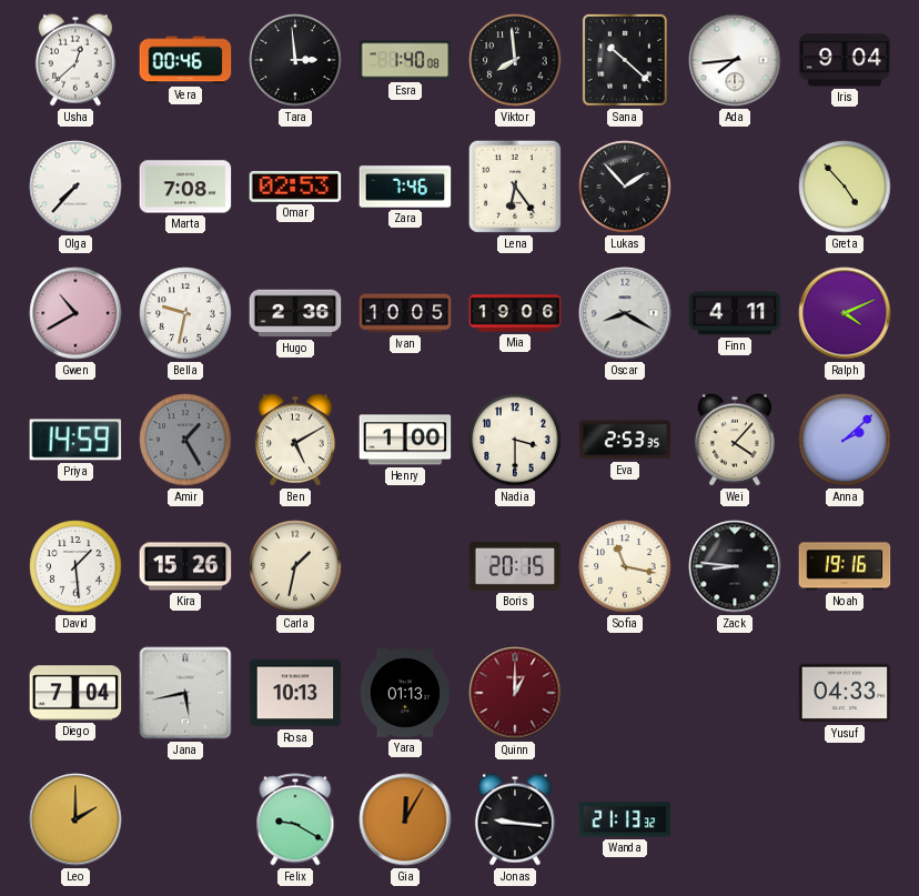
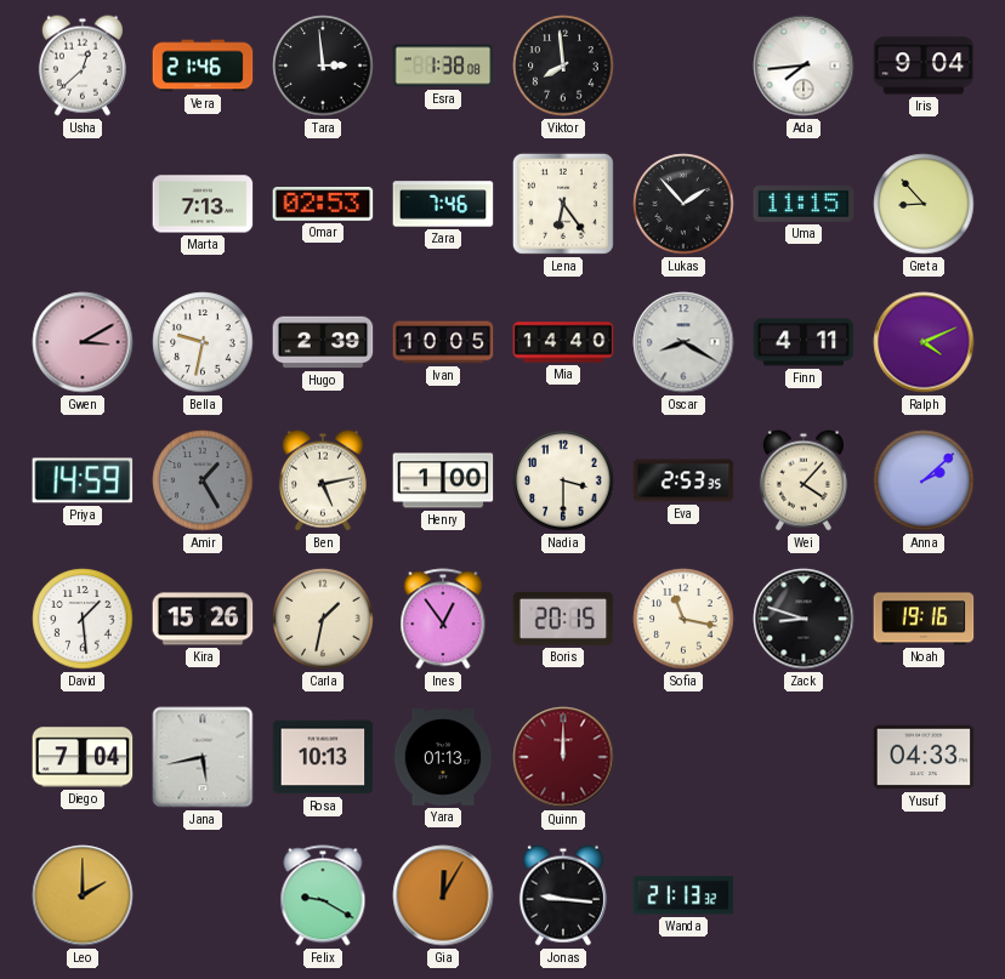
Vera: 00:46 -> 21:46
Esra: 1:40 -> 1:38
Sana: 10:22 -> none
Olga: 7:37 -> none
Marta: 7:08 -> 7:13
Uma: none -> 11:15
Greta: 4:53 -> 8:53
Gwen: 10:40 -> 3:10
Hugo: 2:36 -> 2:39
Mia: 19:06 -> 14:40
Ben: 5:10 -> 5:13
Ines: none -> 12:54
Zack: 8:46 -> 8:48
Quinn: 1:00 -> 12:00
